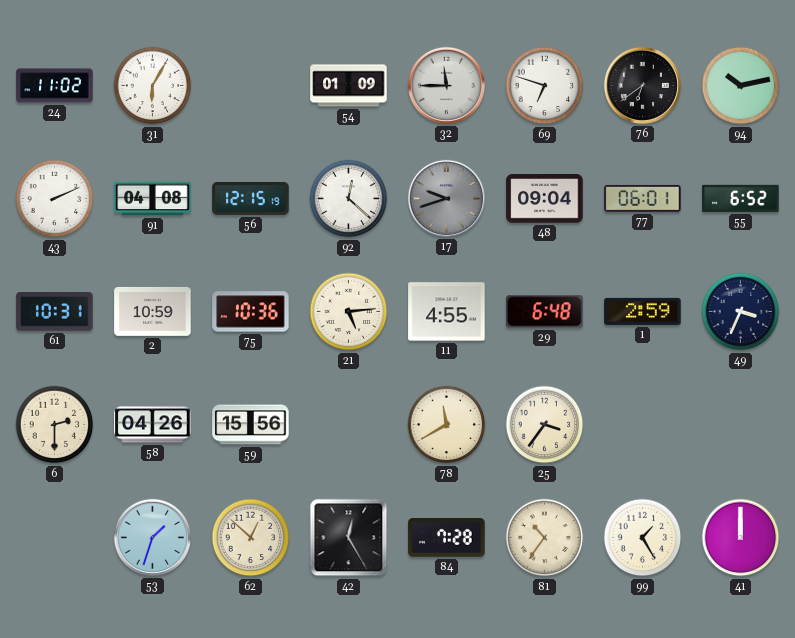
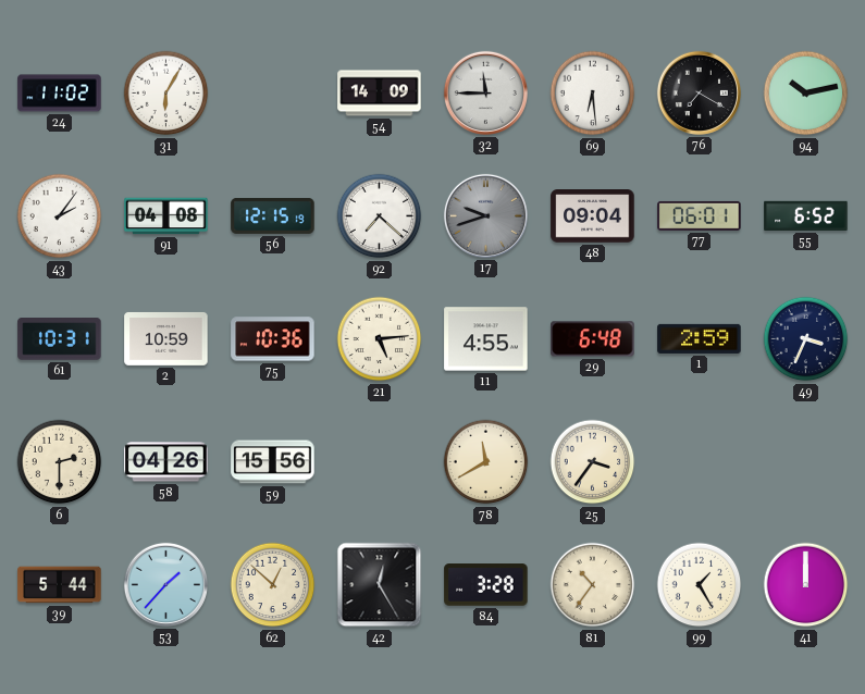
54: 01:09 -> 14:09
69: 6:48 -> 6:29
76: 6:39 -> 7:20
43: 2:11 -> 2:06
92: 12:22 -> 7:22
39: none -> 5:44
53: 1:33 -> 1:37
84: 7:28 -> 3:28
